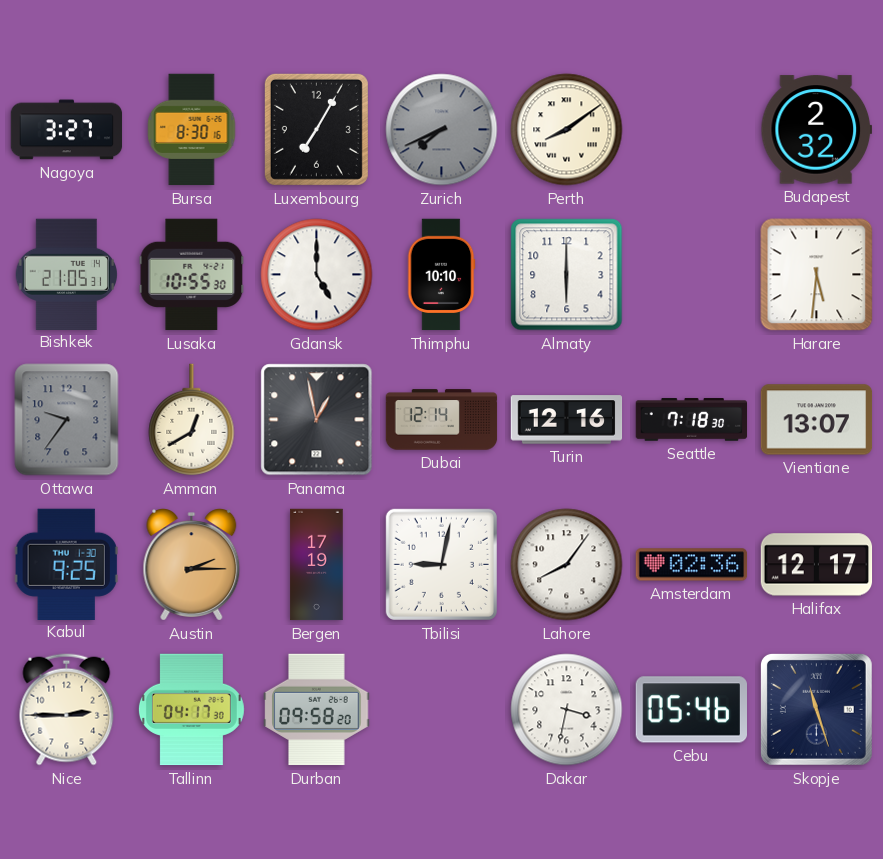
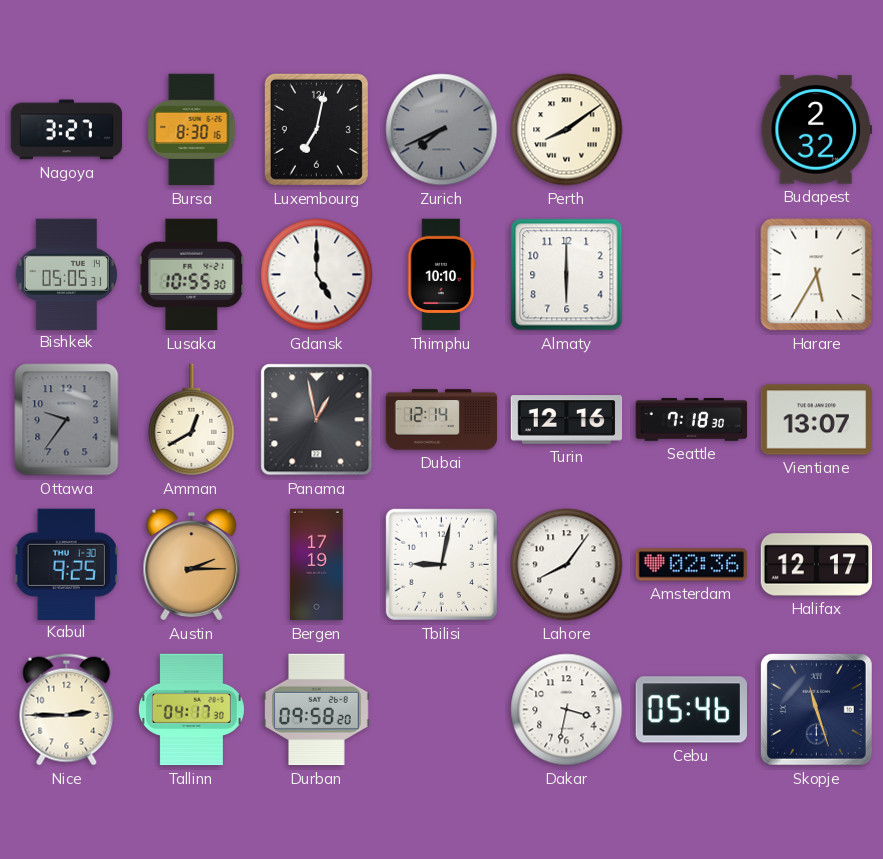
Luxembourg: 7:05 -> 7:02
Bishkek: 21:05 -> 05:05
Harare: 5:31 -> 5:35
